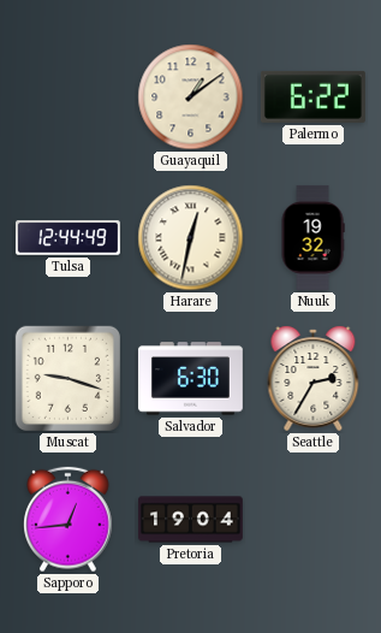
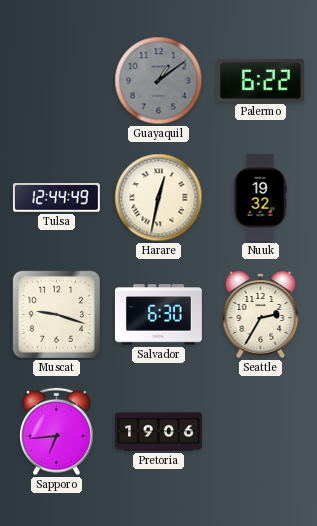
Guayaquil dial: cream -> grey
Sapporo: 12:44 -> 6:44
Pretoria: 19:04 -> 19:06
